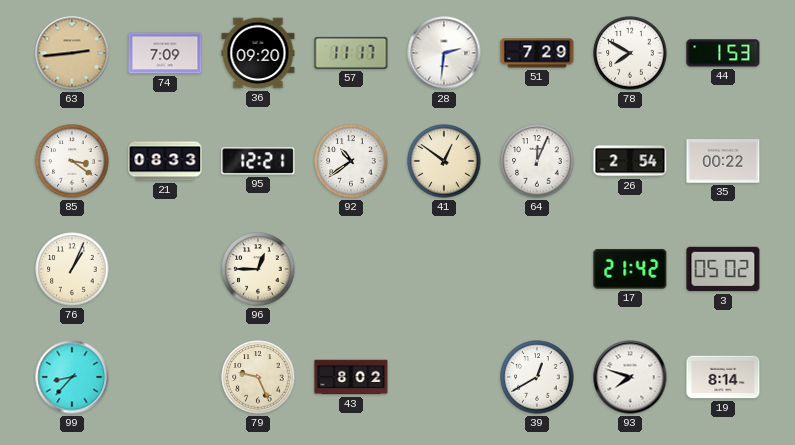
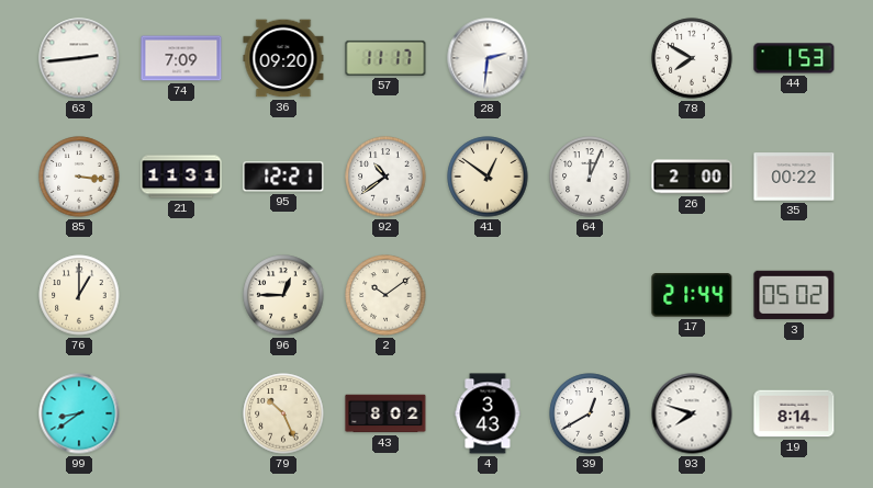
63 dial: champagne -> white
51: 7:29 -> none
85: 3:21 -> 3:16
21: 08:33 -> 11:31
26: 2:54 -> 2:00
76: 1:04 -> 1:00
2: none -> 10:09
17: 21:42 -> 21:44
99: 8:37 -> 8:39
79: 9:26 -> 10:26
4: none -> 3:43
